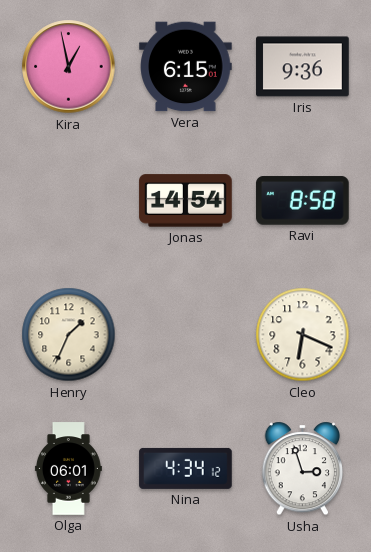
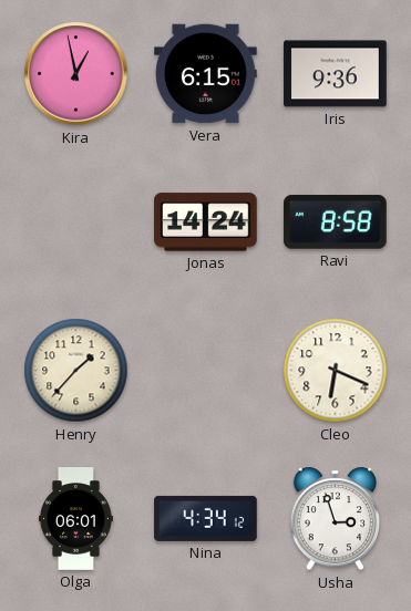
Jonas: 14:54 -> 14:24
Henry: 1:34 -> 1:37
